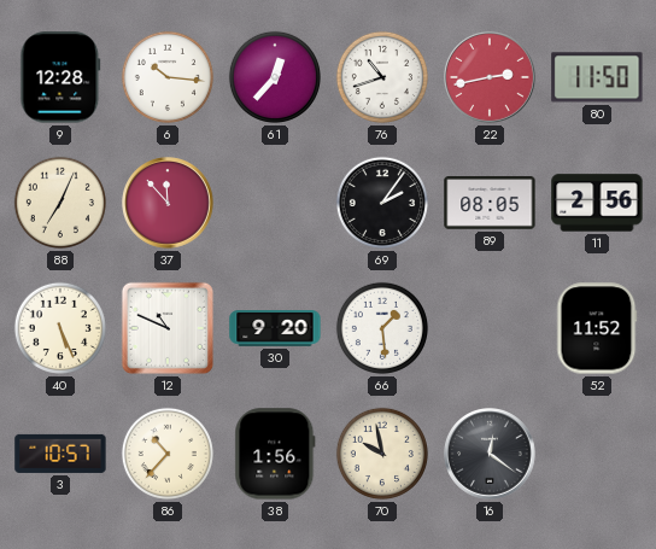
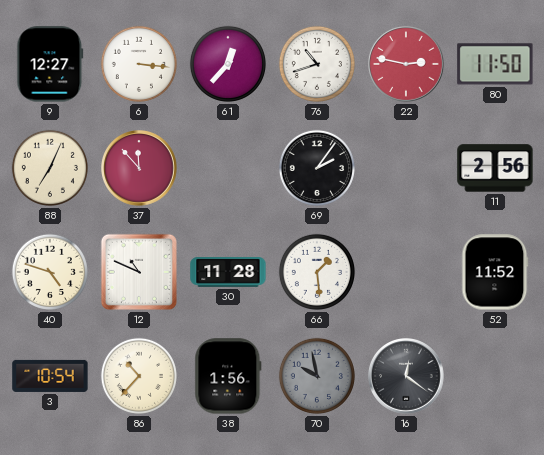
9: 12:28 -> 12:27
6: 10:16 -> 3:16
22: 2:43 -> 2:47
89: 08:05 -> none
40: 5:26 -> 4:48
30: 9:20 -> 11:28
3: 10:57 -> 10:54
70 dial: cream -> grey
